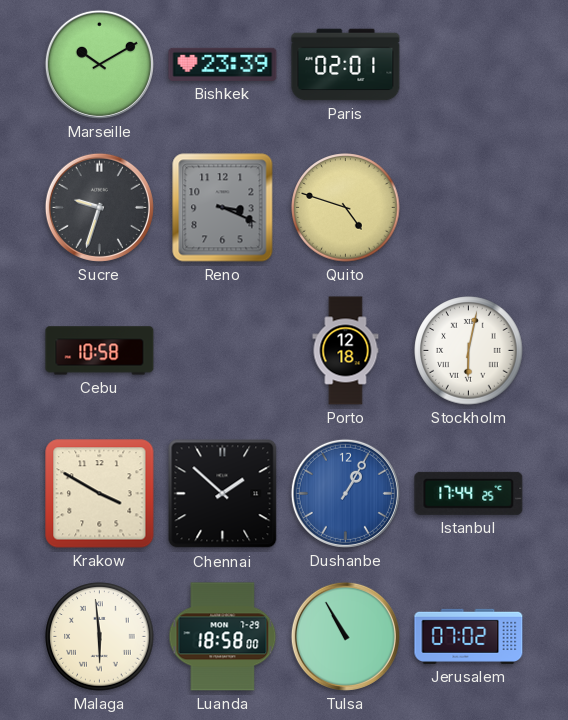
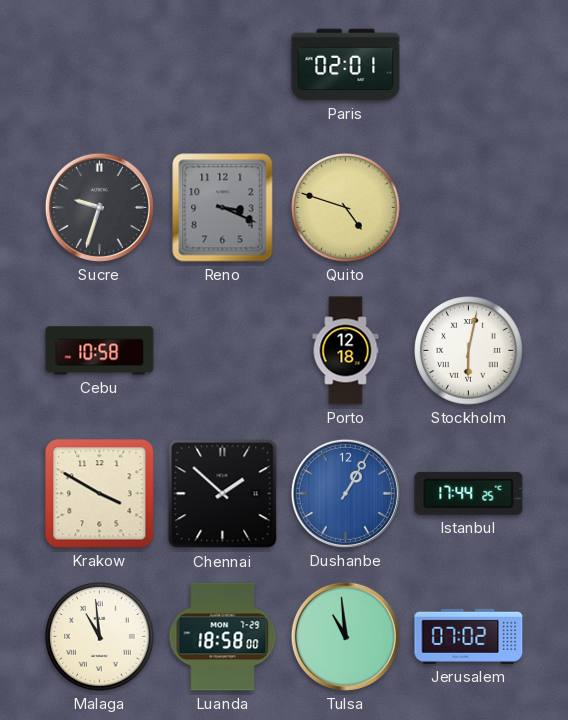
Marseille: 10:10 -> none
Bishkek: 23:39 -> none
Malaga: 5:59 -> 10:59
Tulsa: 10:55 -> 10:59
